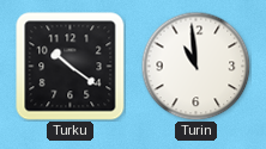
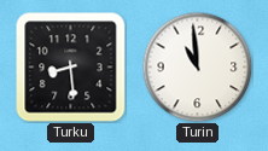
Turku: 10:21 -> 8:29
